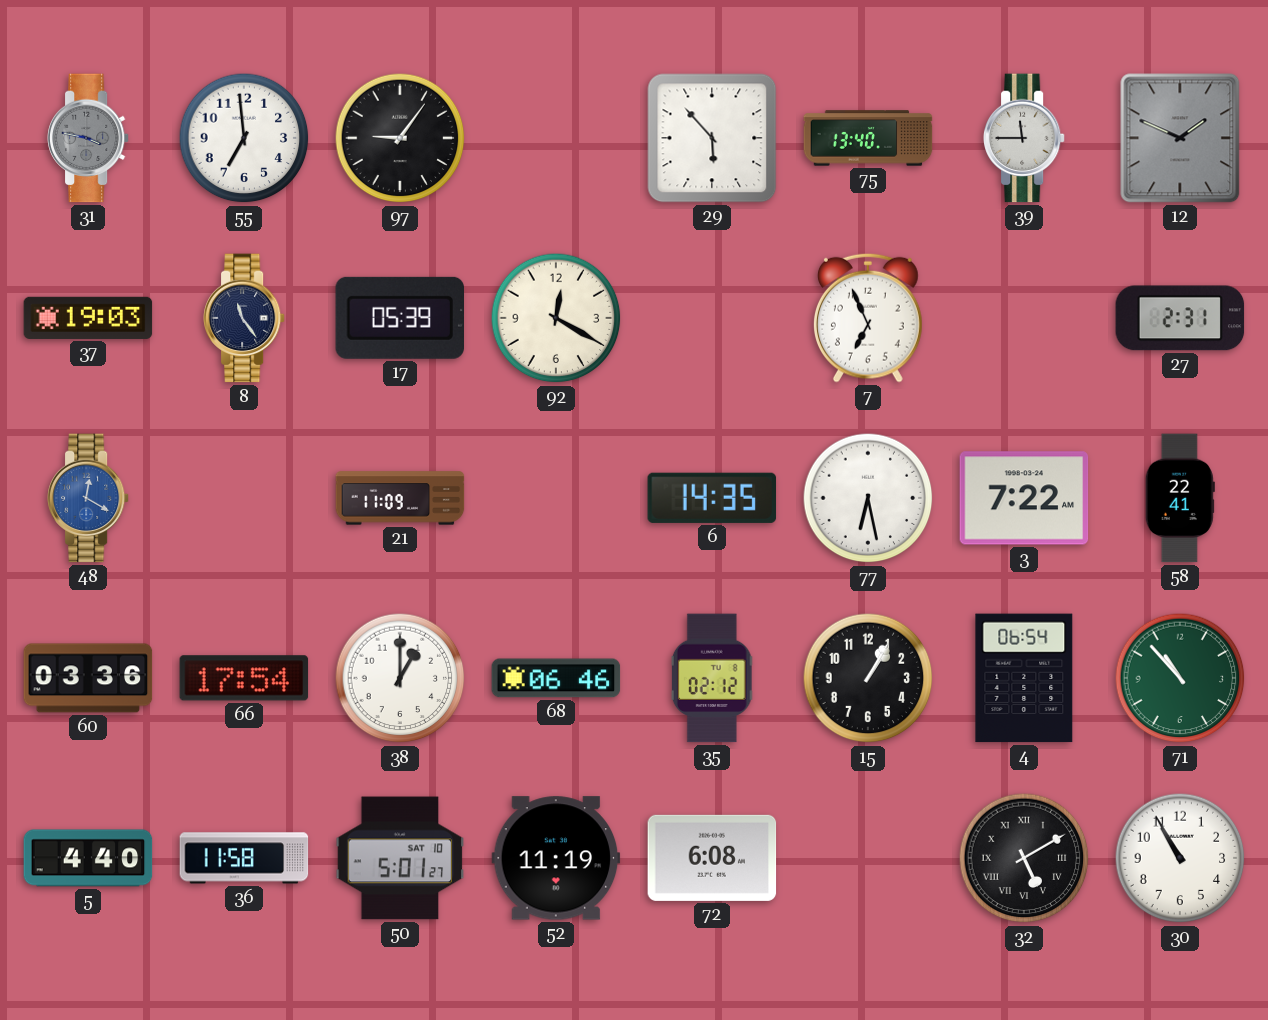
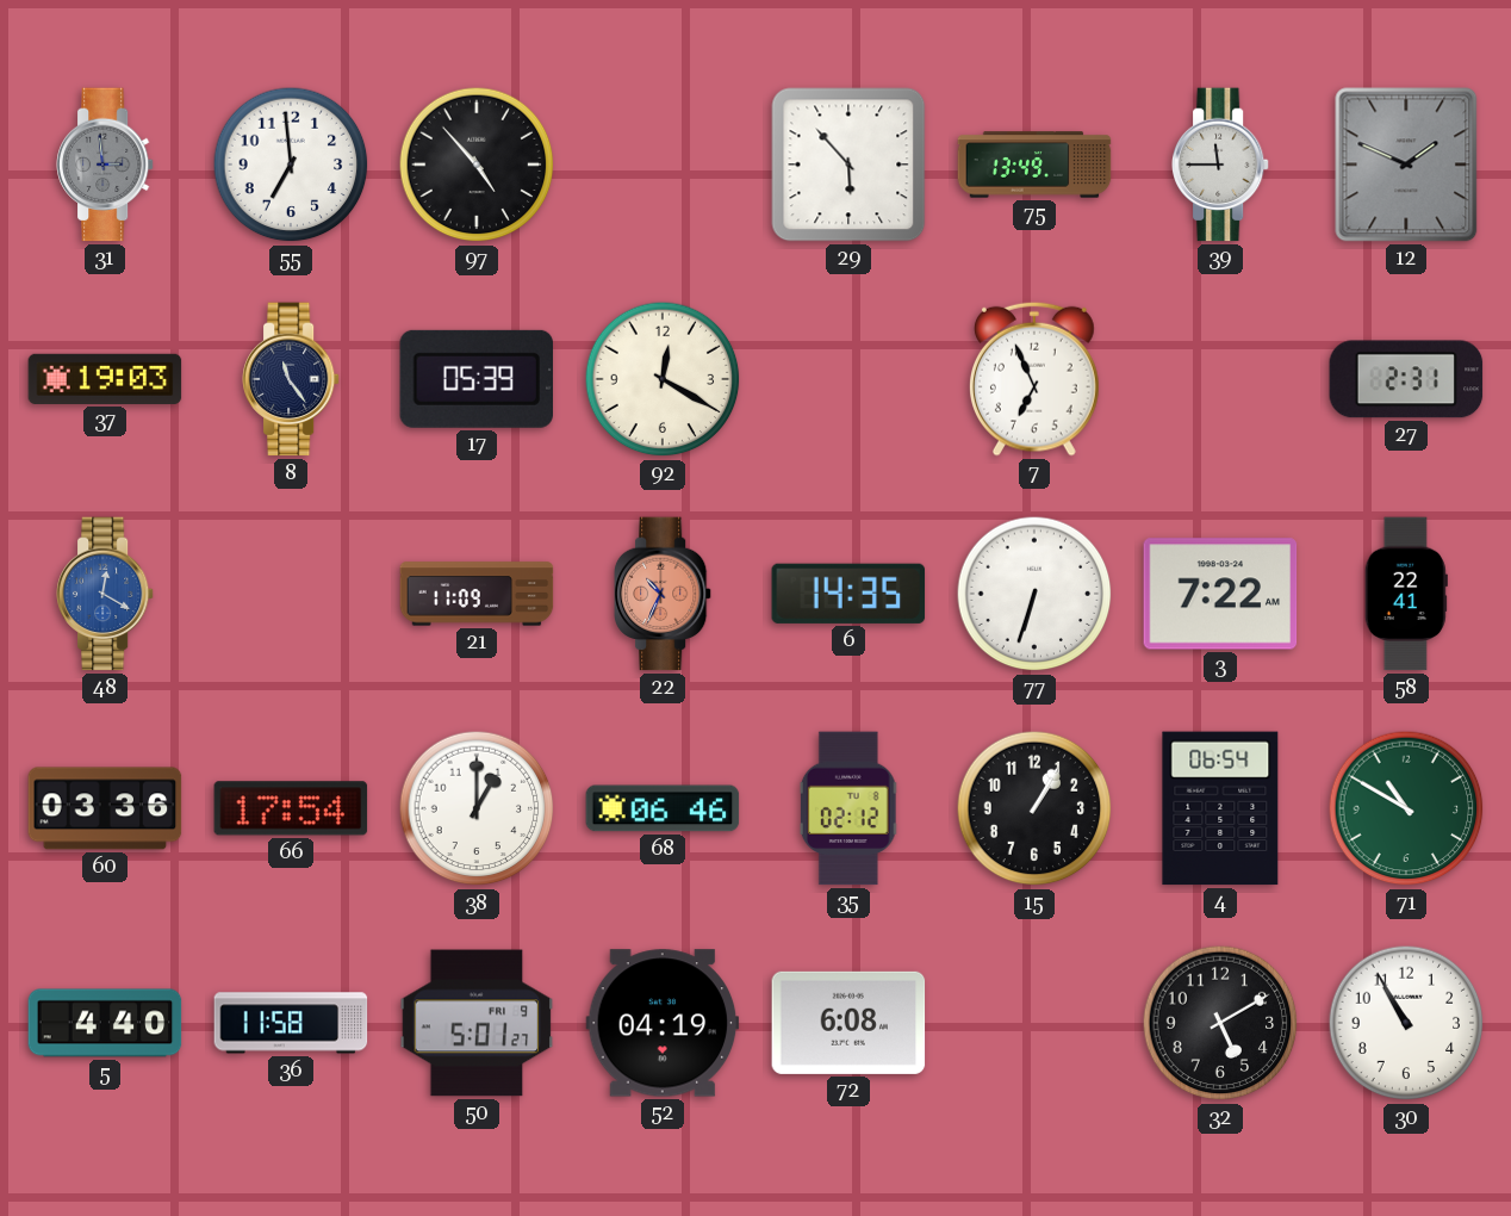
31: 3:47 -> 2:59
97: 9:06 -> 4:53
75: 13:40 -> 13:49
22: none -> 10:34
77: 6:28 -> 6:33
71: 10:53 -> 10:50
50 date: SAT 10 -> FRI 9
52: 11:19 -> 04:19
32 numerals: Roman -> Arabic
